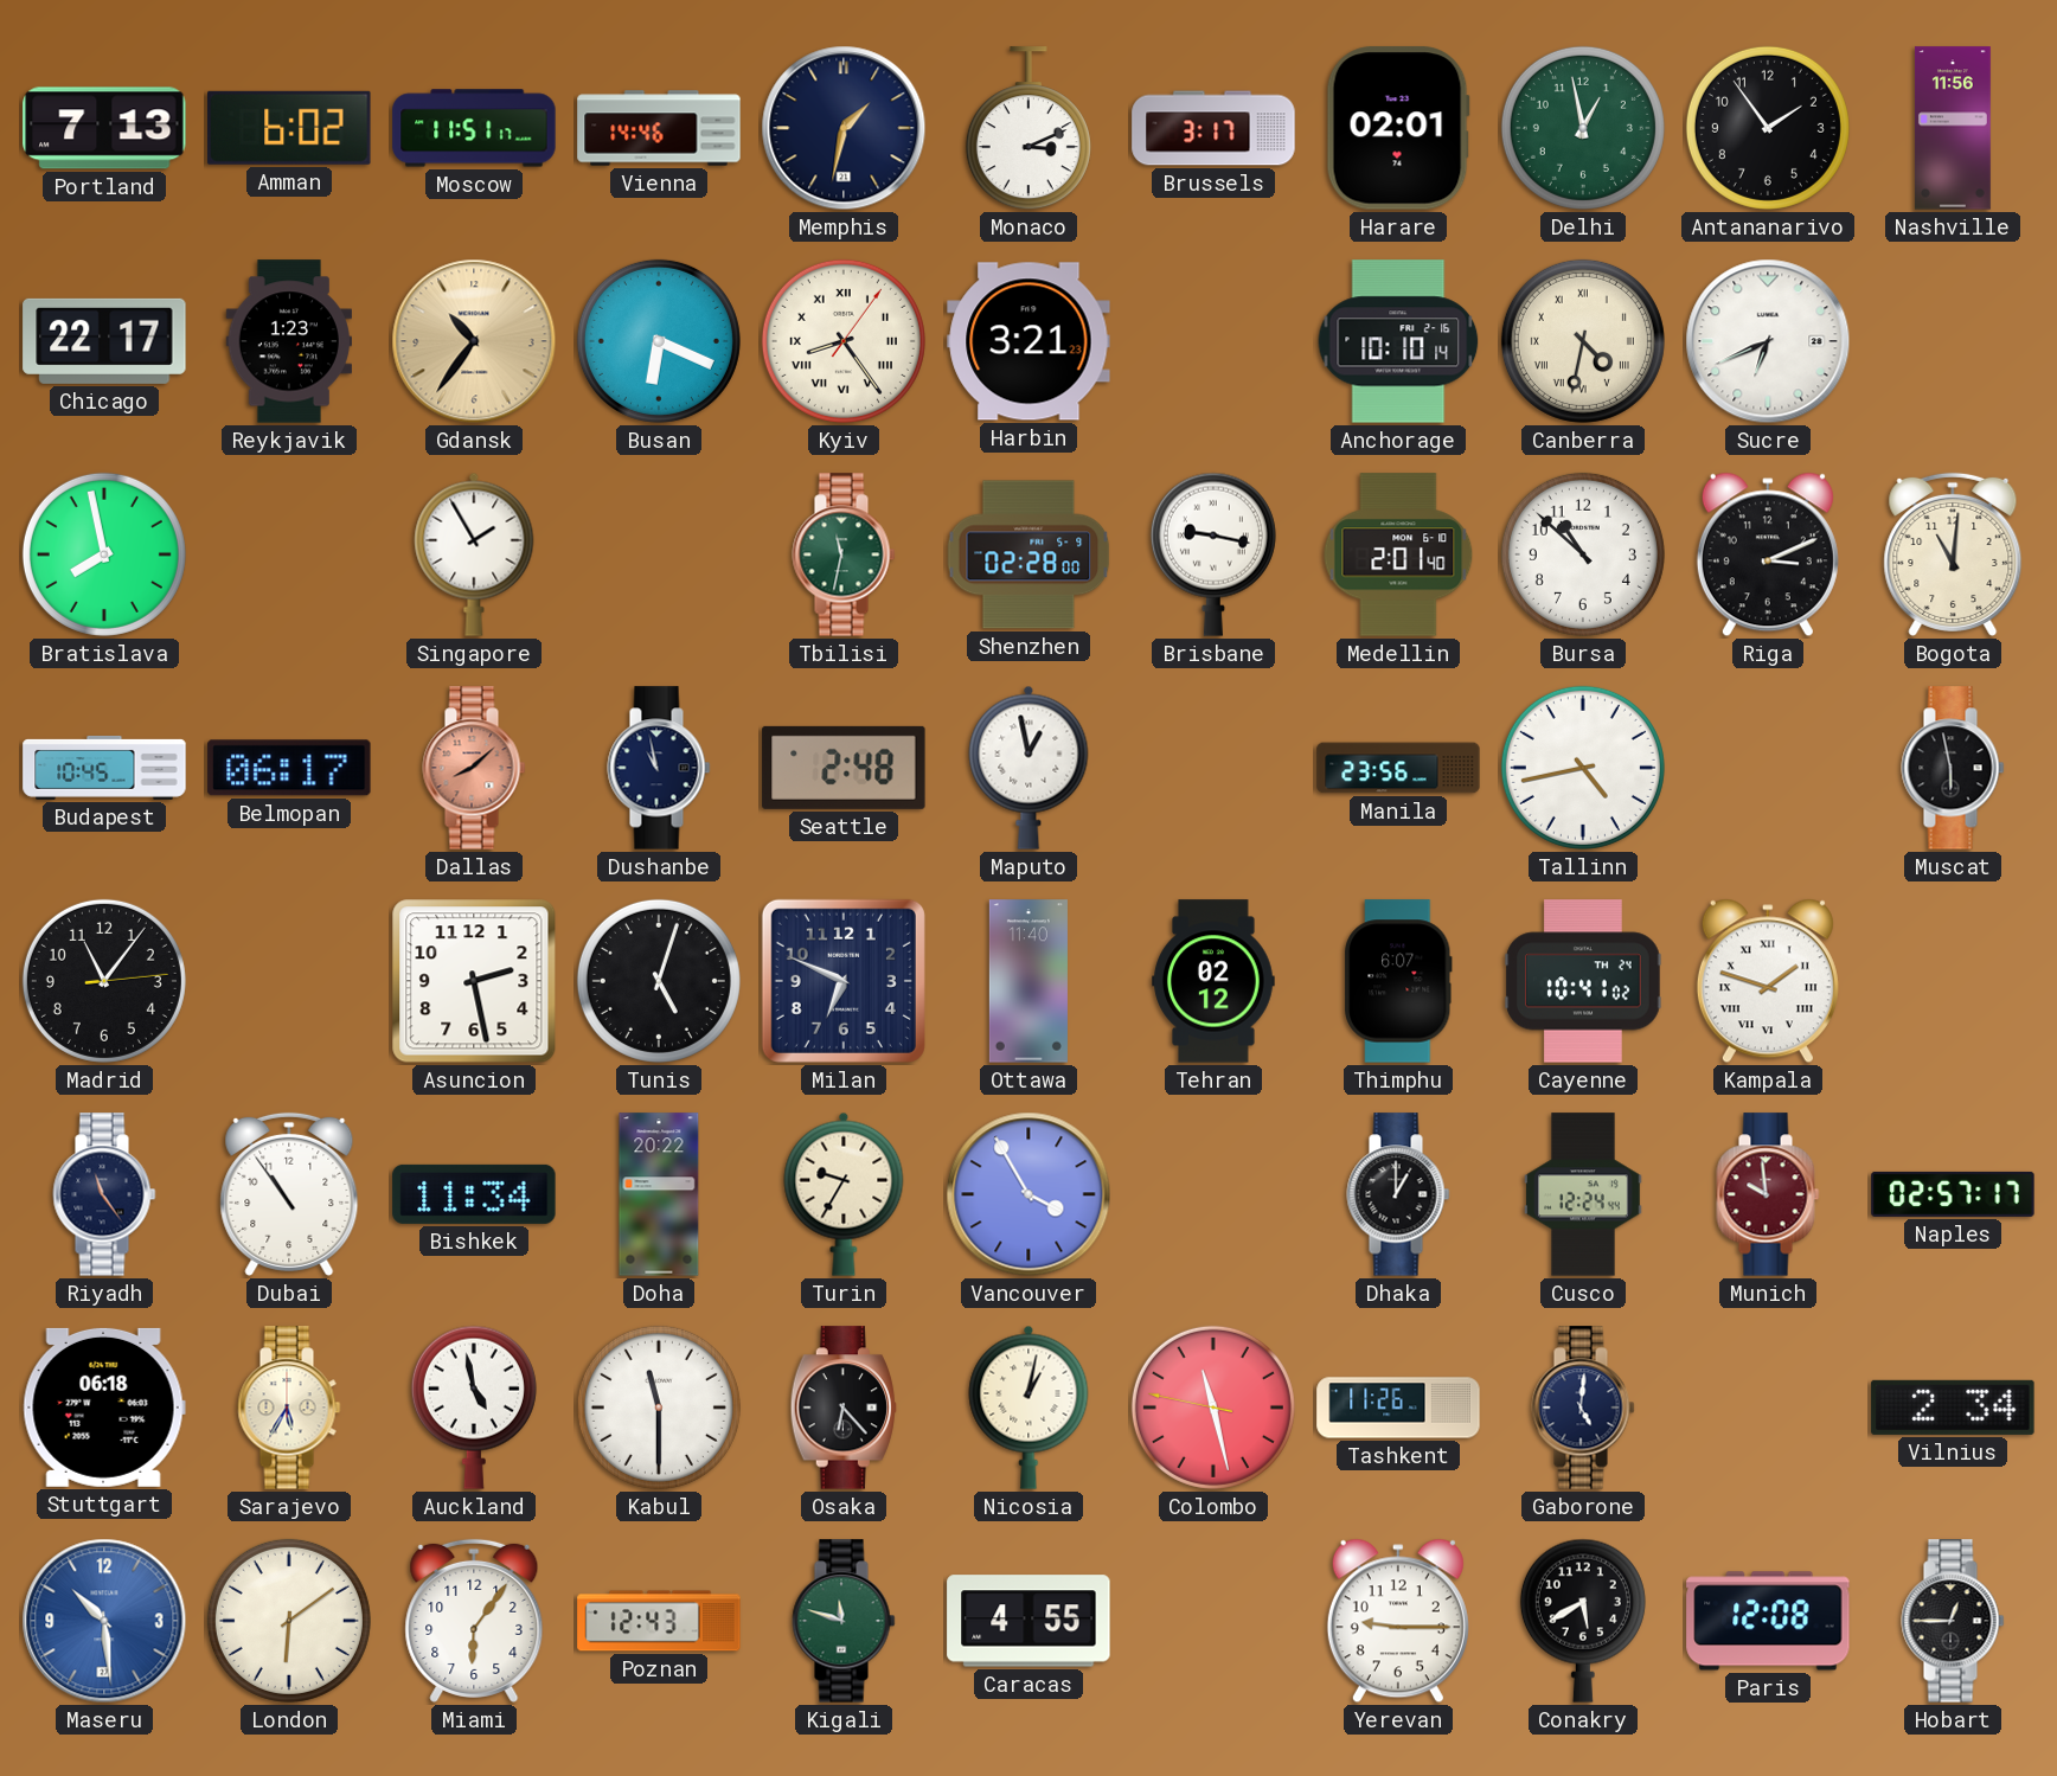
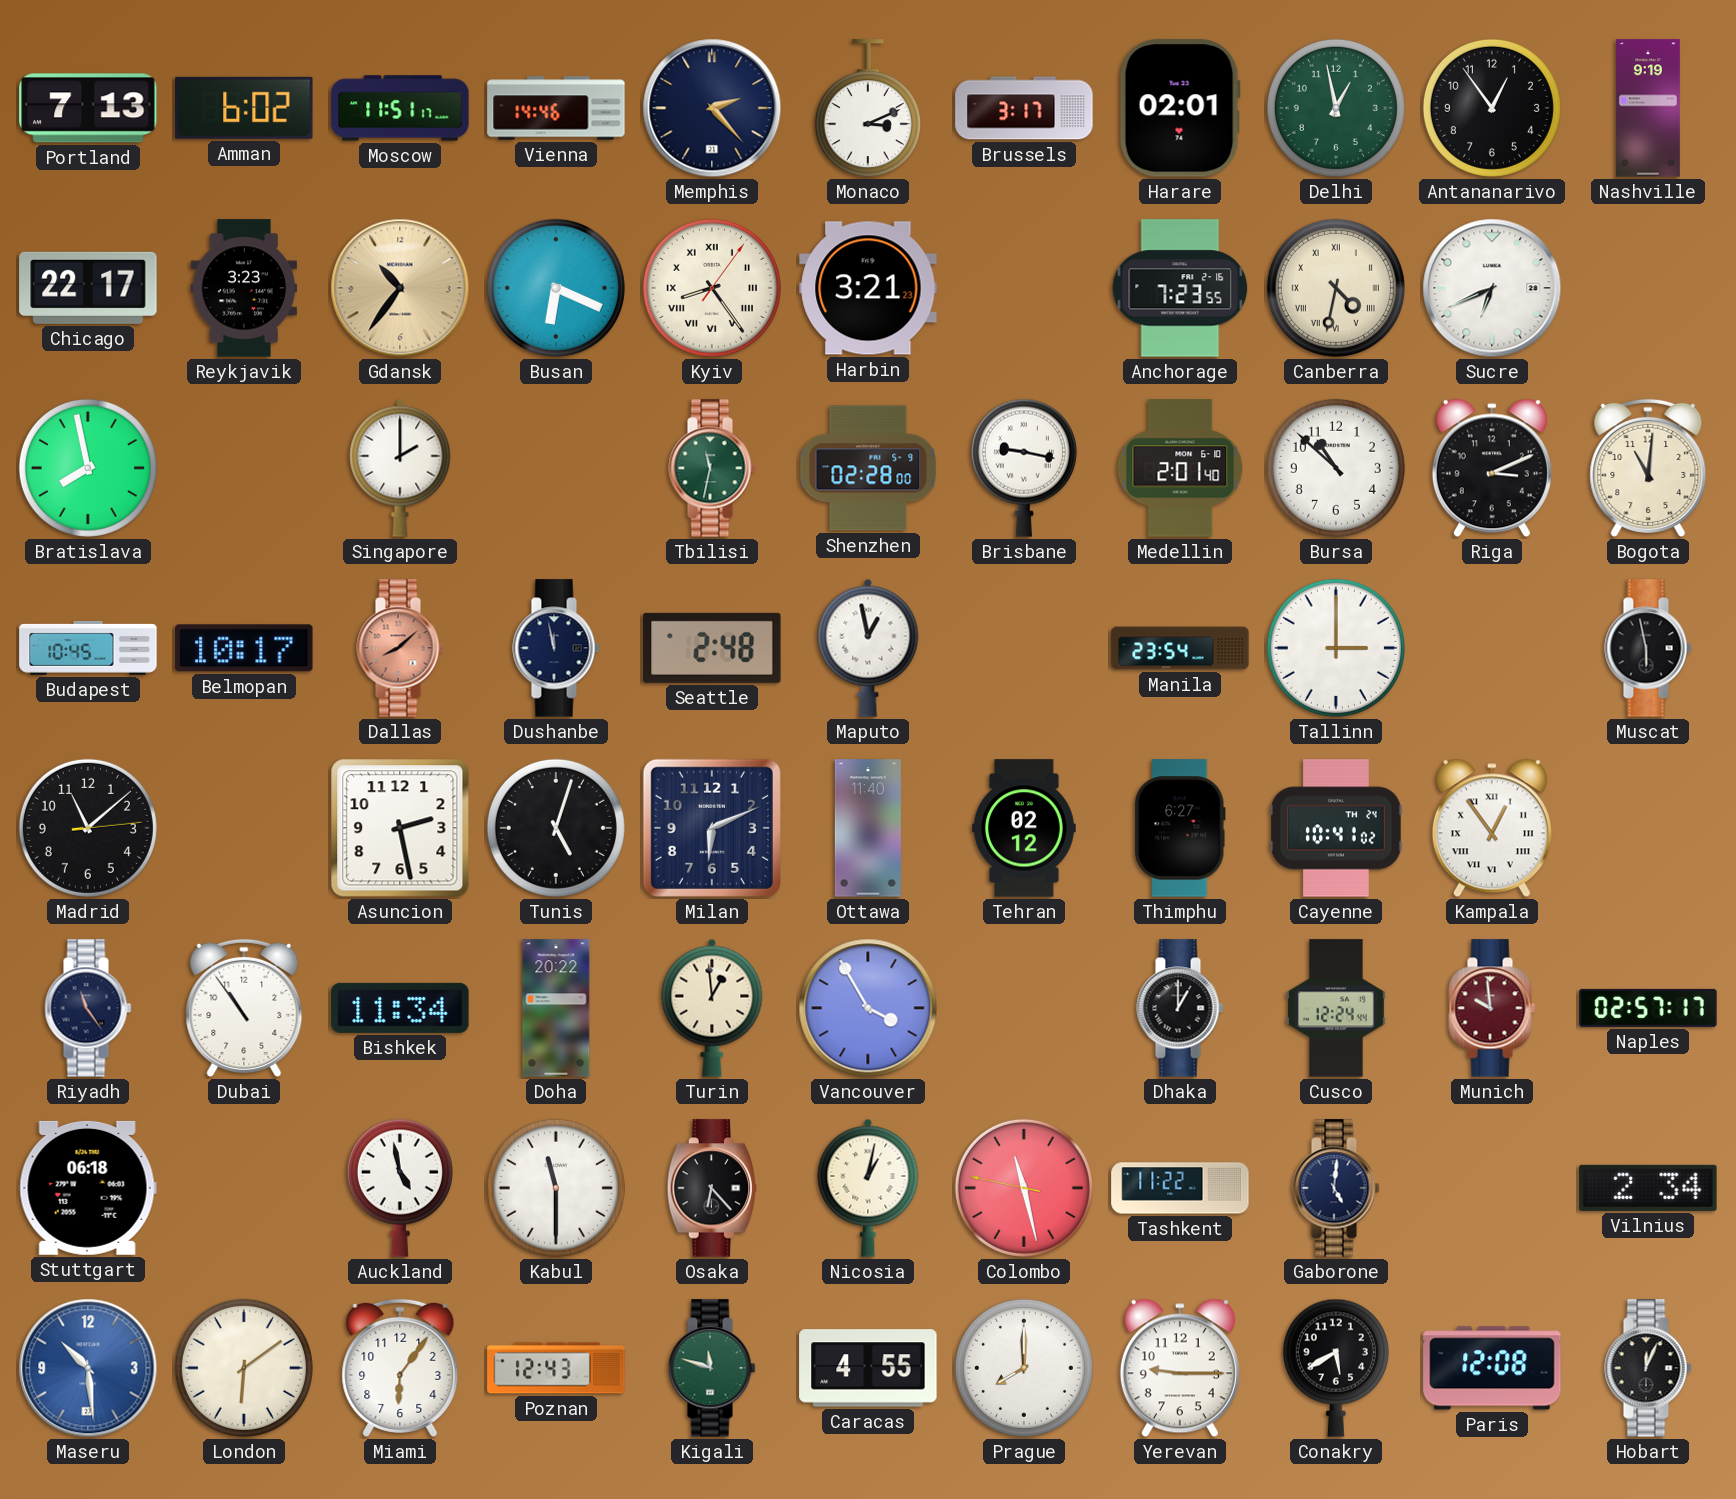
Memphis: 1:32 -> 2:23
Antananarivo: 1:54 -> 12:54
Nashville: 11:56 -> 9:19
Reykjavik: 1:23 -> 3:23
Anchorage: 10:10 -> 7:23
Singapore: 1:55 -> 2:00
Belmopan: 06:17 -> 10:17
Dushanbe: 10:58 -> 11:58
Manila: 23:56 -> 23:54
Tallinn: 4:43 -> 3:00
Madrid: 11:06 -> 11:08
Milan: 6:49 -> 6:11
Thimphu: 6:07 -> 6:27
Kampala: 1:48 -> 12:54
Turin: 9:35 -> 12:59
Sarajevo: 5:35 -> none
Tashkent: 11:26 -> 11:22
Prague: none -> 8:00
Hobart: 12:45 -> 12:04
